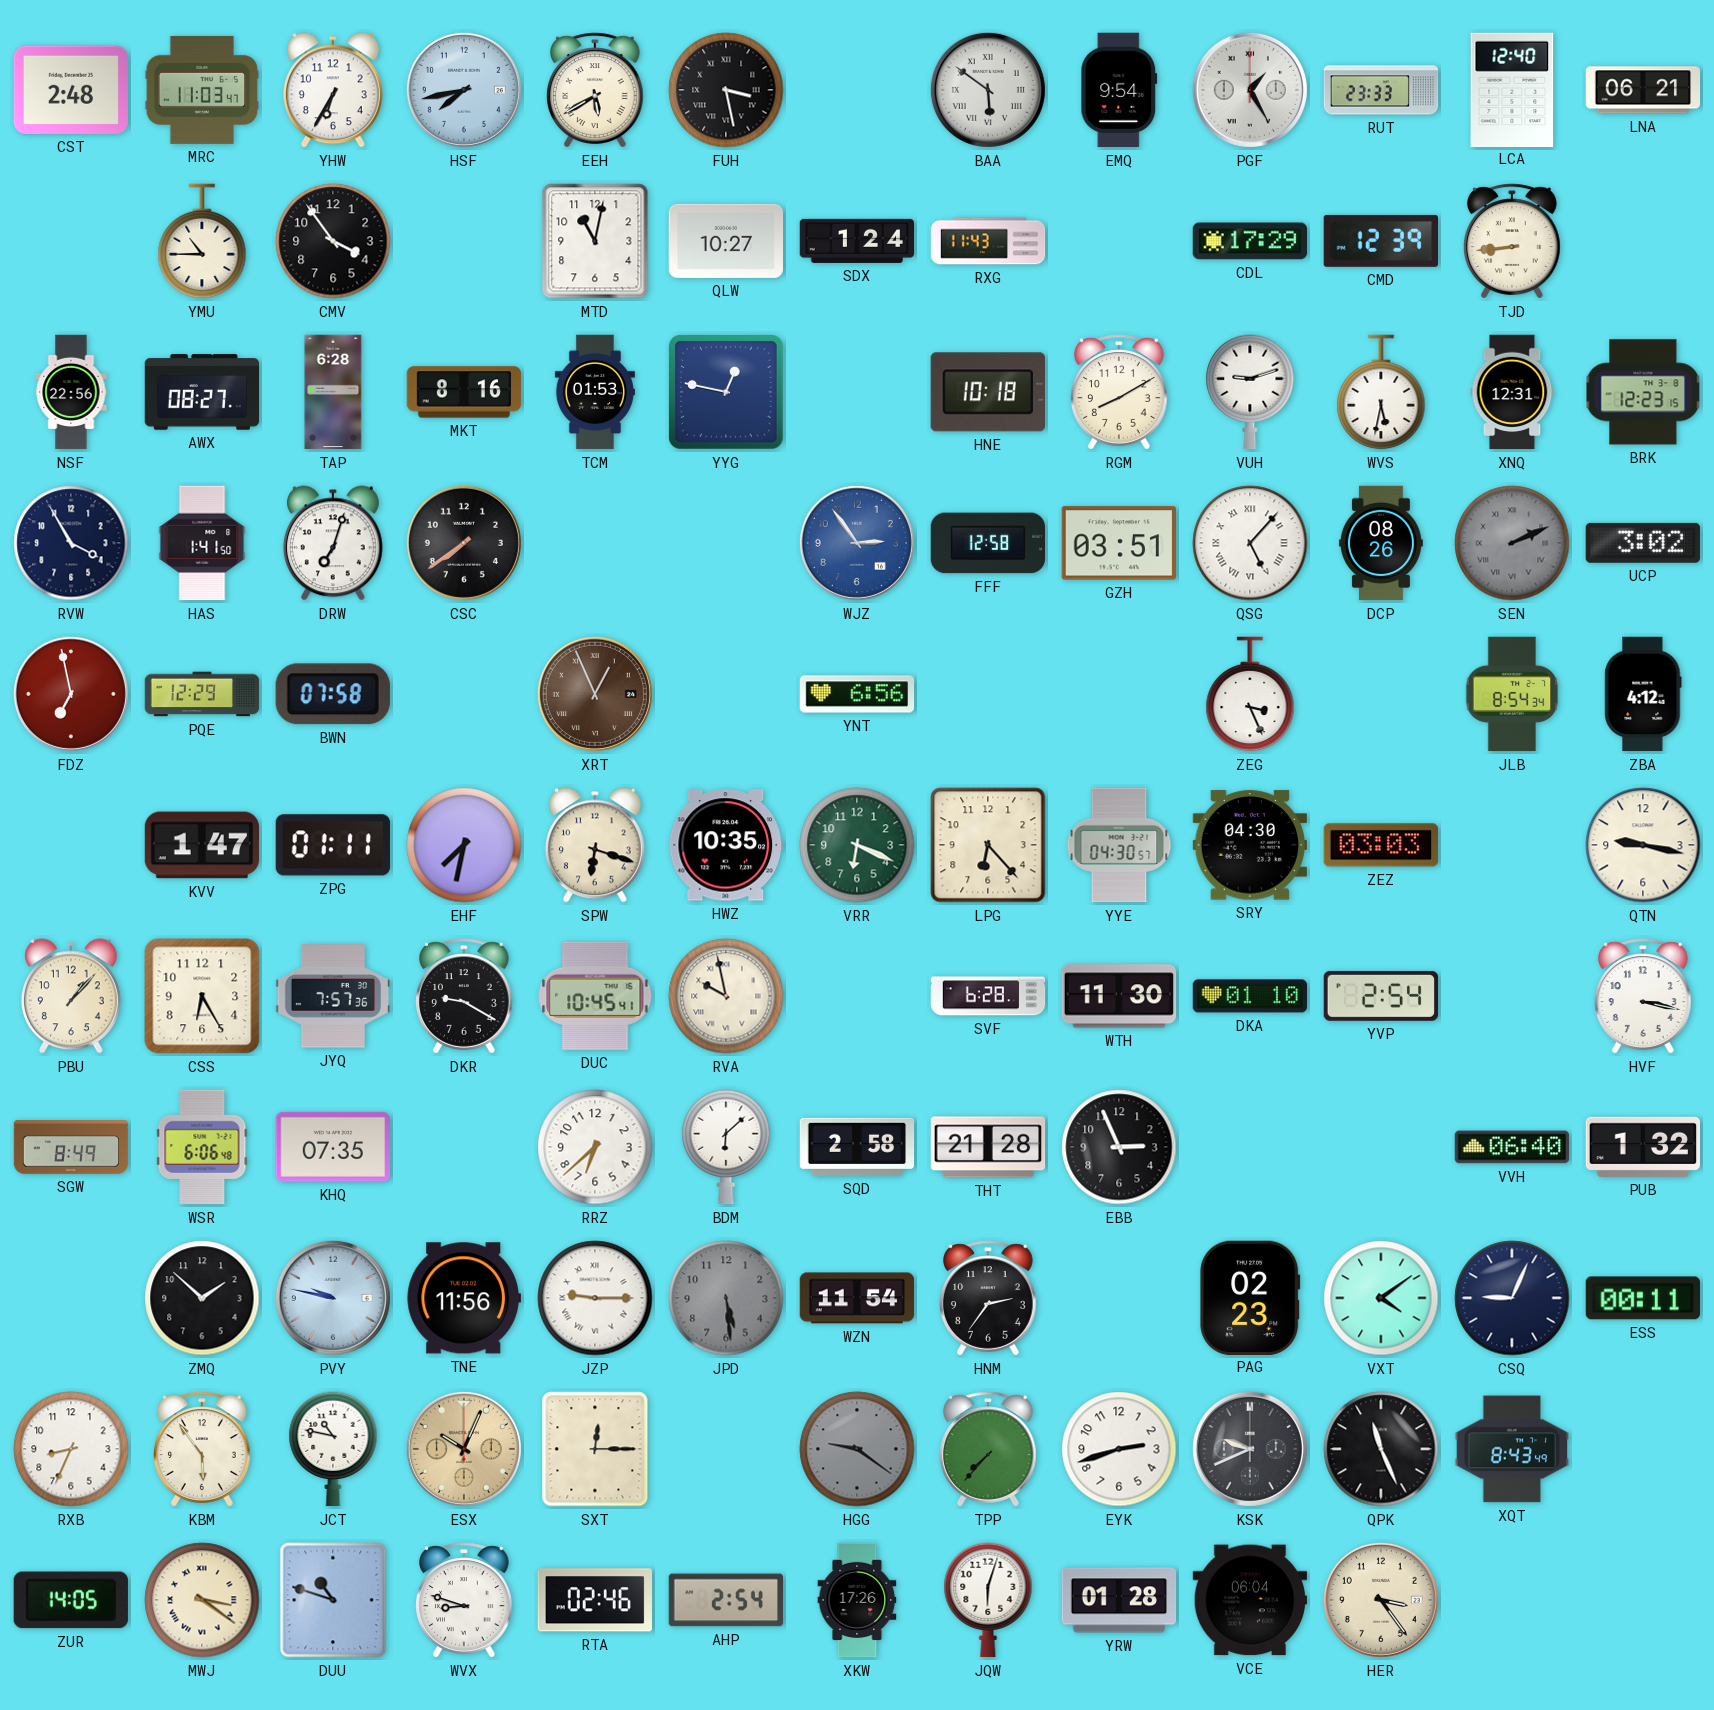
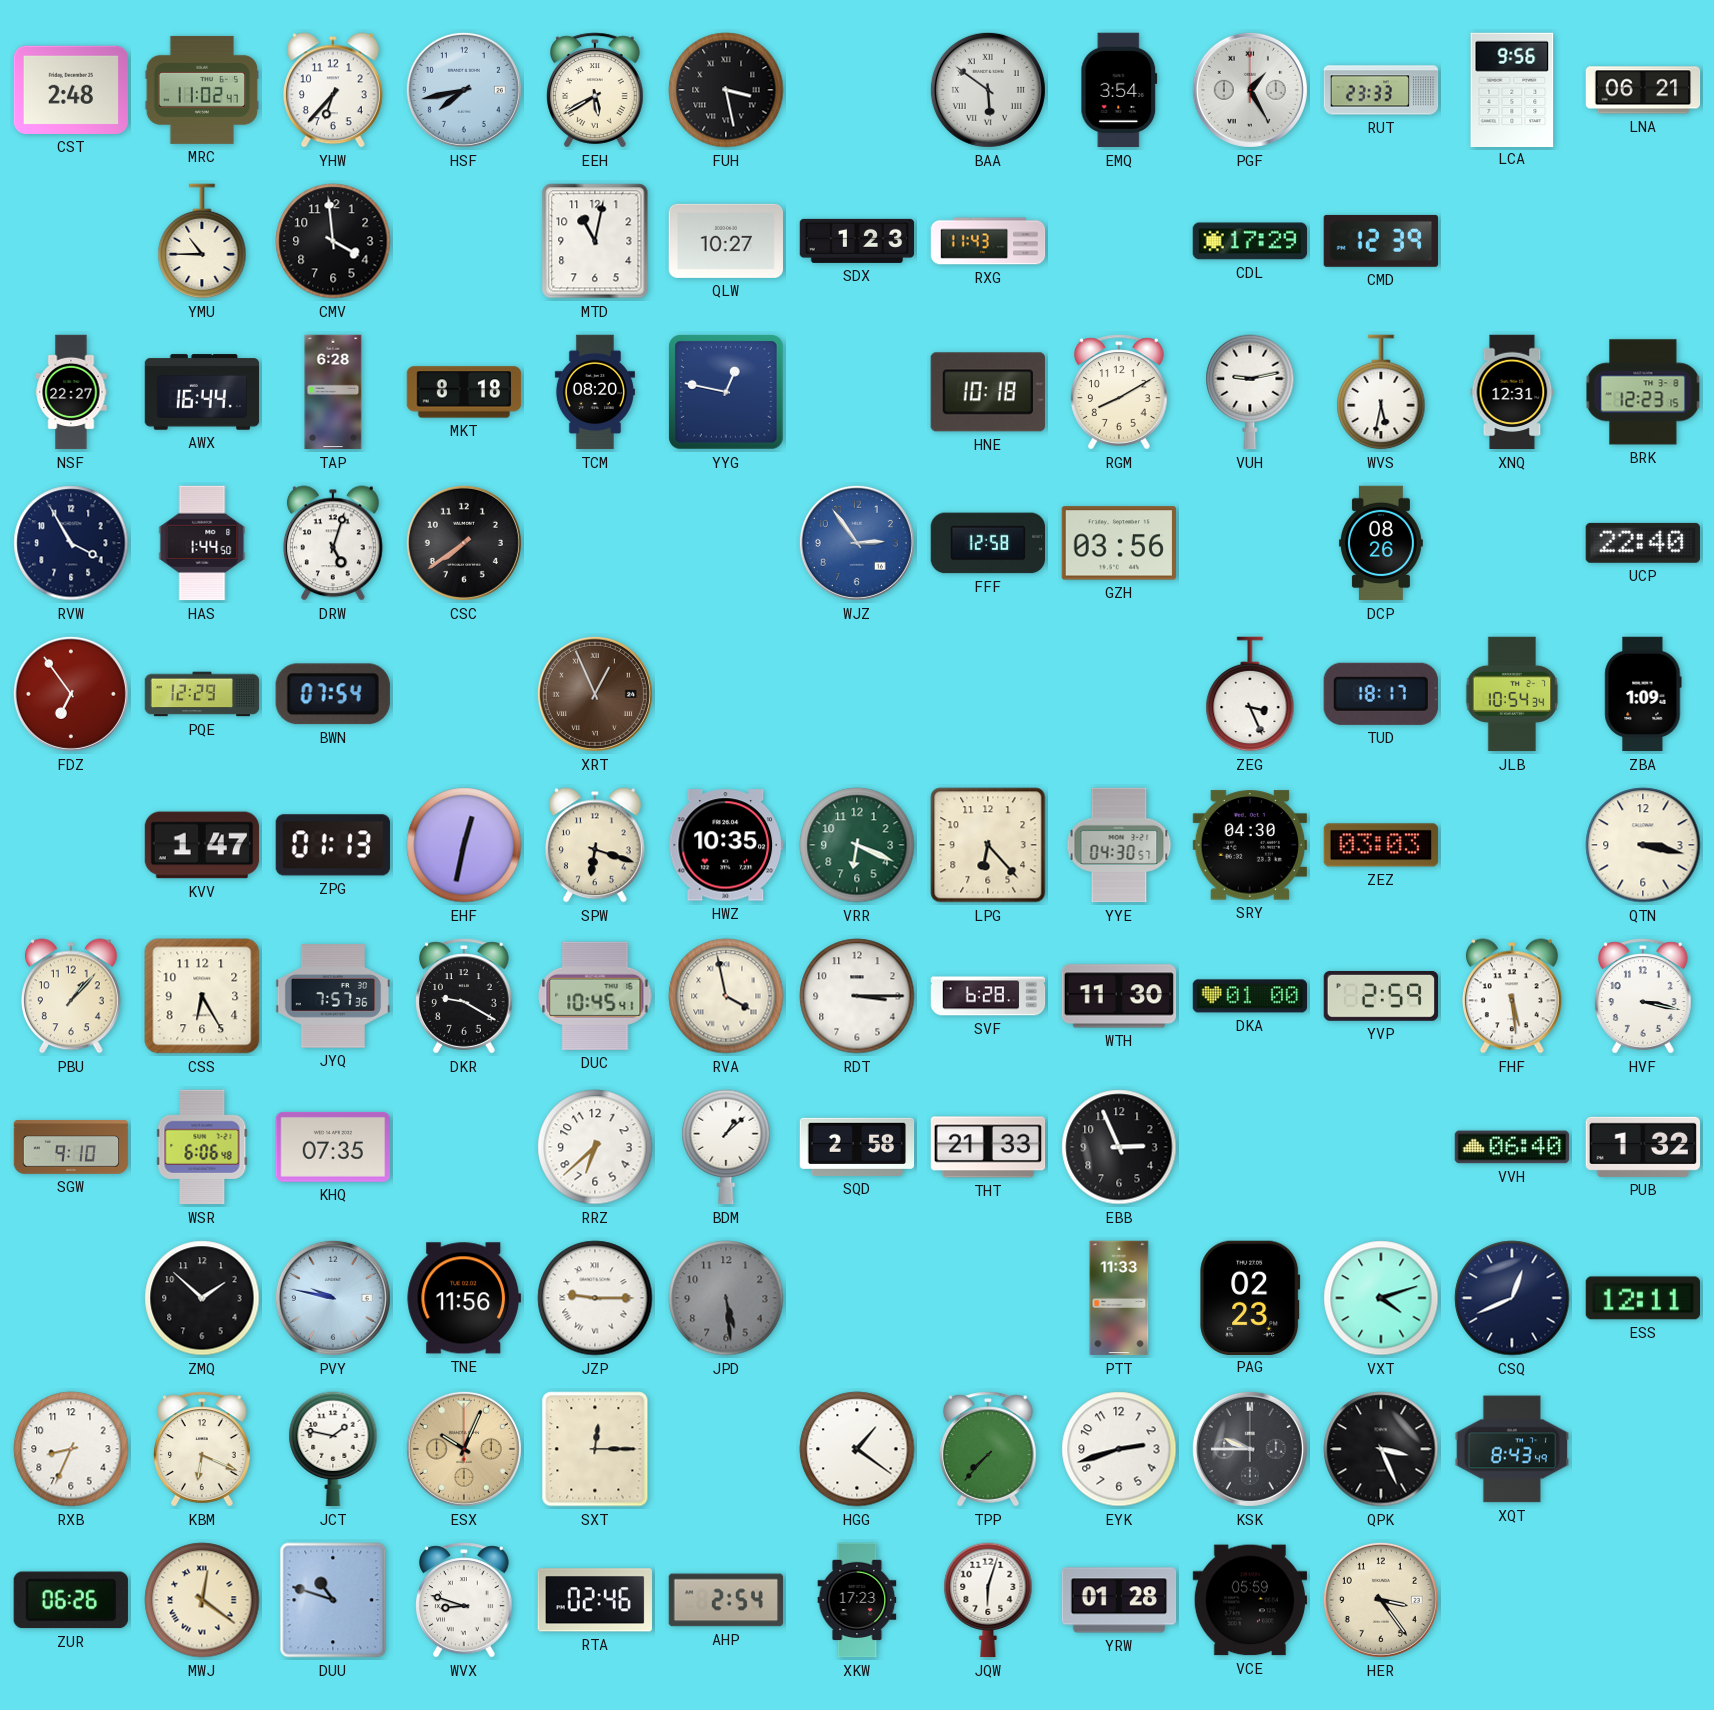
MRC: 11:03 -> 11:02
YHW: 6:35 -> 6:37
EMQ: 9:54 -> 3:54
LCA: 12:40 -> 9:56
CMV: 3:54 -> 3:59
SDX: 1:24 -> 1:23
TJD: 8:44 -> none
NSF: 22:56 -> 22:27
AWX: 08:27 -> 16:44
MKT: 8:16 -> 8:18
TCM: 01:53 -> 08:20
VUH: 9:12 -> 9:13
HAS: 1:41 -> 1:44
DRW: 7:03 -> 5:03
GZH: 03:51 -> 03:56
QSG: 5:07 -> none
SEN: 2:11 -> none
UCP: 3:02 -> 22:40
FDZ: 6:58 -> 6:54
BWN: 07:58 -> 07:54
YNT: 6:56 -> none
TUD: none -> 18:17
JLB: 8:54 -> 10:54
ZBA: 4:12 -> 1:09
ZPG: 01:11 -> 01:13
EHF: 7:32 -> 12:32
QTN: 9:17 -> 3:17
RVA: 9:58 -> 3:58
RDT: none -> 3:15
DKA: 01:10 -> 01:00
YVP: 2:54 -> 2:59
FHF: none -> 5:29
SGW: 8:49 -> 9:10
BDM: 6:08 -> 1:08
THT: 21:28 -> 21:33
WZN: 11:54 -> none
HNM: 2:36 -> none
PTT: none -> 11:33
VXT: 4:09 -> 4:12
CSQ: 9:04 -> 12:41
ESS: 00:11 -> 12:11
KBM: 5:54 -> 6:19
JCT: 10:47 -> 1:47
HGG: 9:21 -> 1:21
HGG dial: grey -> white
KSK: 9:41 -> 9:45
QPK: 11:26 -> 3:26
ZUR: 14:05 -> 06:26
MWJ: 3:21 -> 12:21
XKW: 17:26 -> 17:23
VCE: 06:04 -> 05:59
